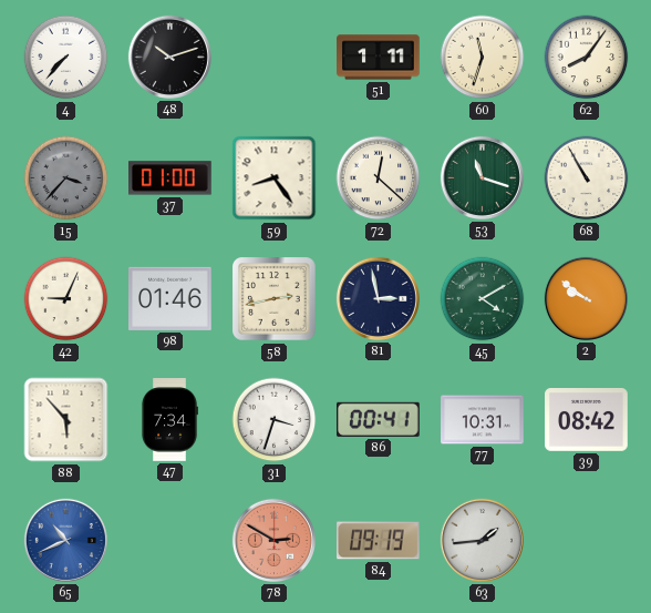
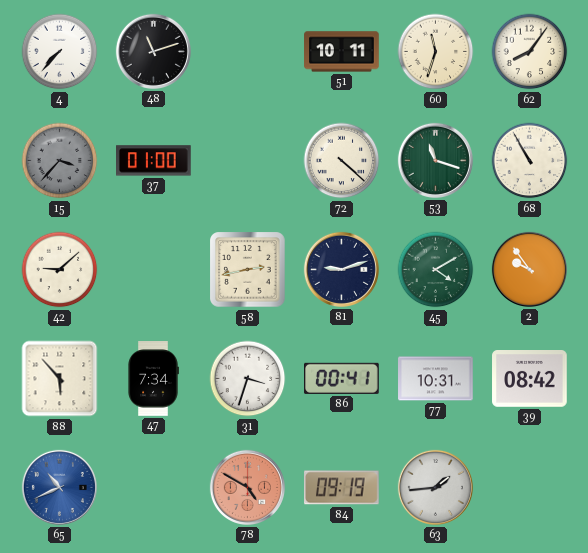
48: 10:12 -> 11:12
51: 1:11 -> 10:11
59: 8:24 -> none
72: 12:22 -> 4:22
42: 9:04 -> 9:08
98: 01:46 -> none
81: 2:58 -> 9:12
2: 9:51 -> 9:54
78: 2:50 -> 4:50
